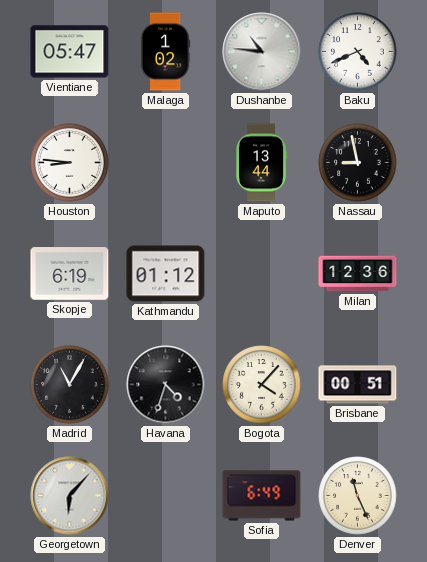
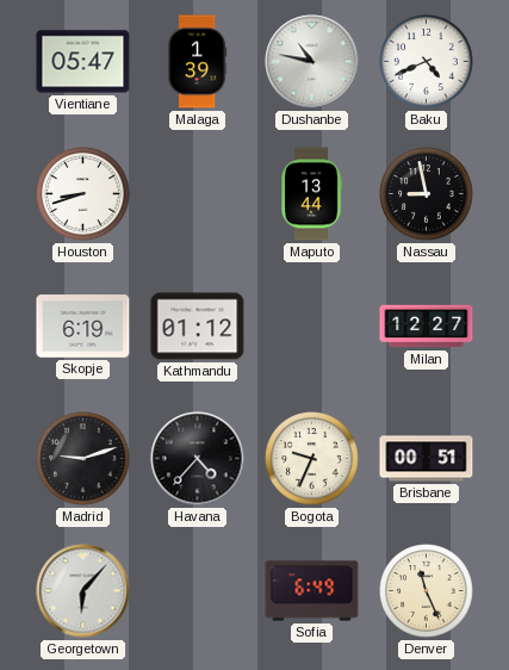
Malaga: 1:02 -> 1:39
Dushanbe: 10:46 -> 10:47
Houston: 8:46 -> 8:42
Milan: 12:36 -> 12:27
Madrid: 11:05 -> 9:12
Havana: 4:33 -> 4:37
Bogota: 4:07 -> 9:34
